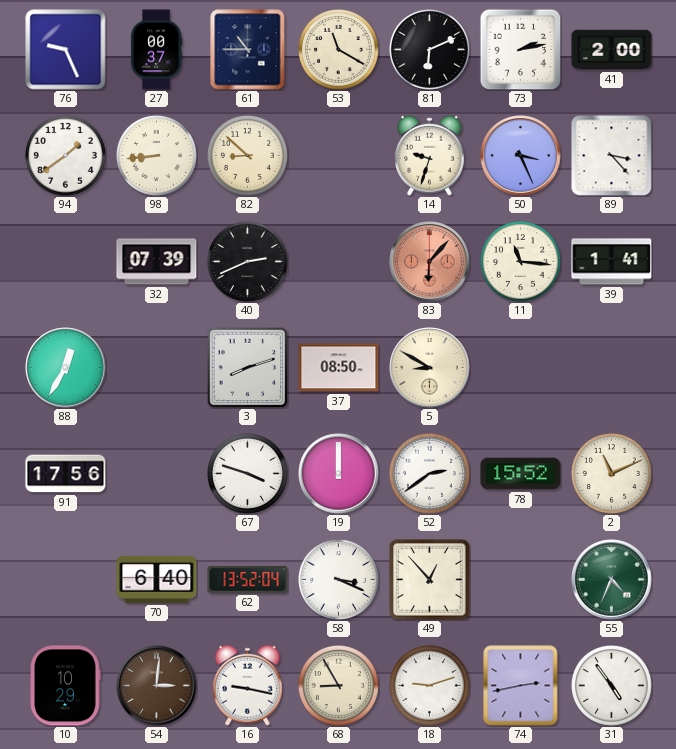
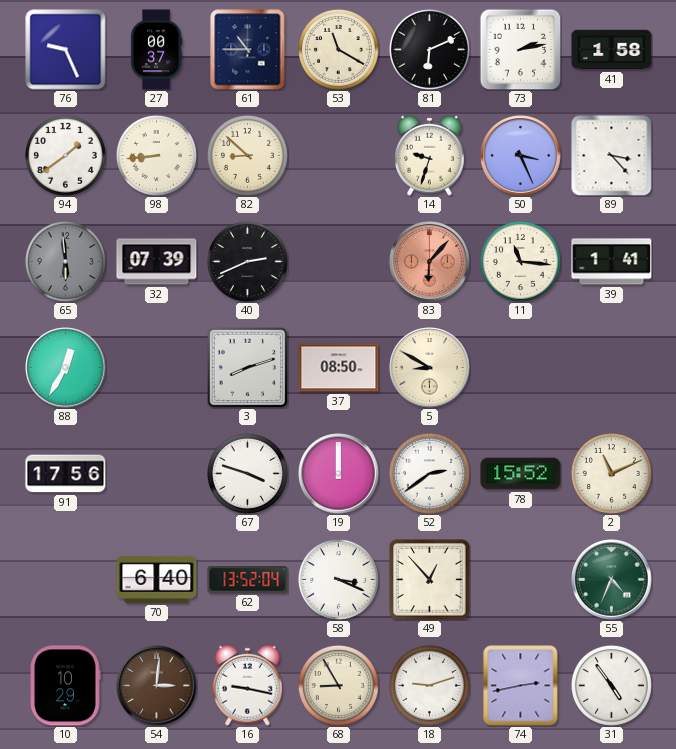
41: 2:00 -> 1:58
65: none -> 5:59
